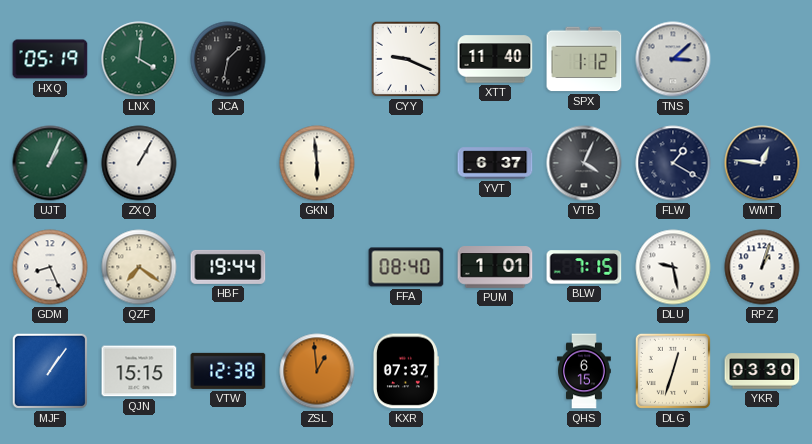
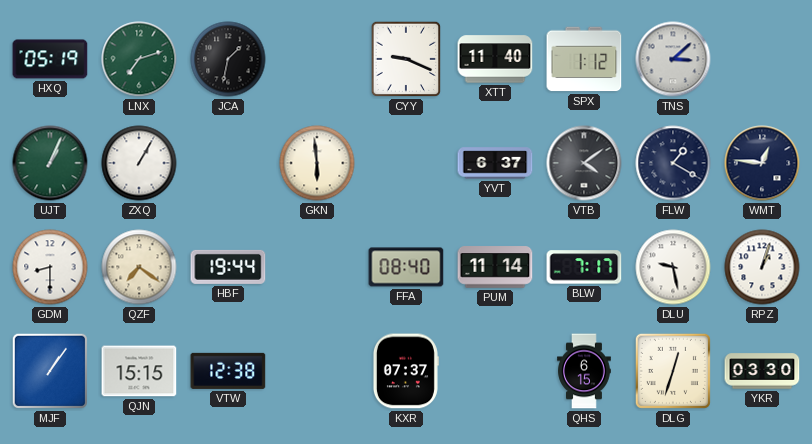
LNX: 4:01 -> 7:12
VTB: 4:04 -> 4:09
GDM: 8:26 -> 8:30
PUM: 1:01 -> 11:14
BLW: 7:15 -> 7:17
ZSL: 12:59 -> none
